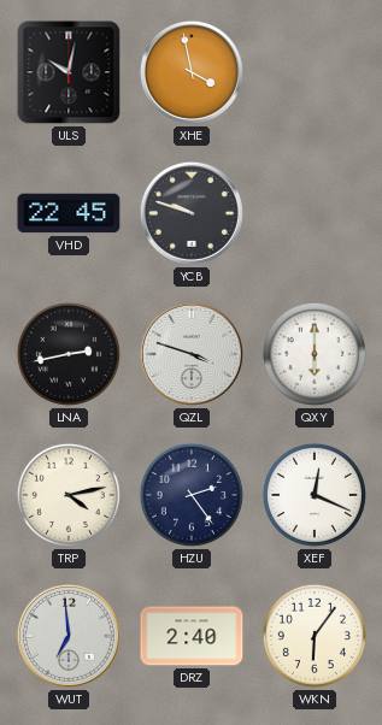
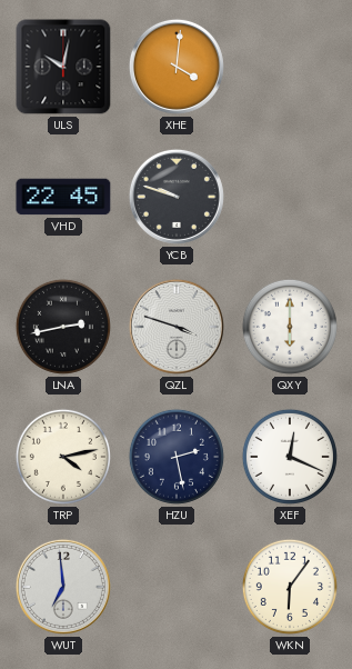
XHE: 3:58 -> 4:01
HZU: 2:24 -> 2:28
DRZ: 2:40 -> none
